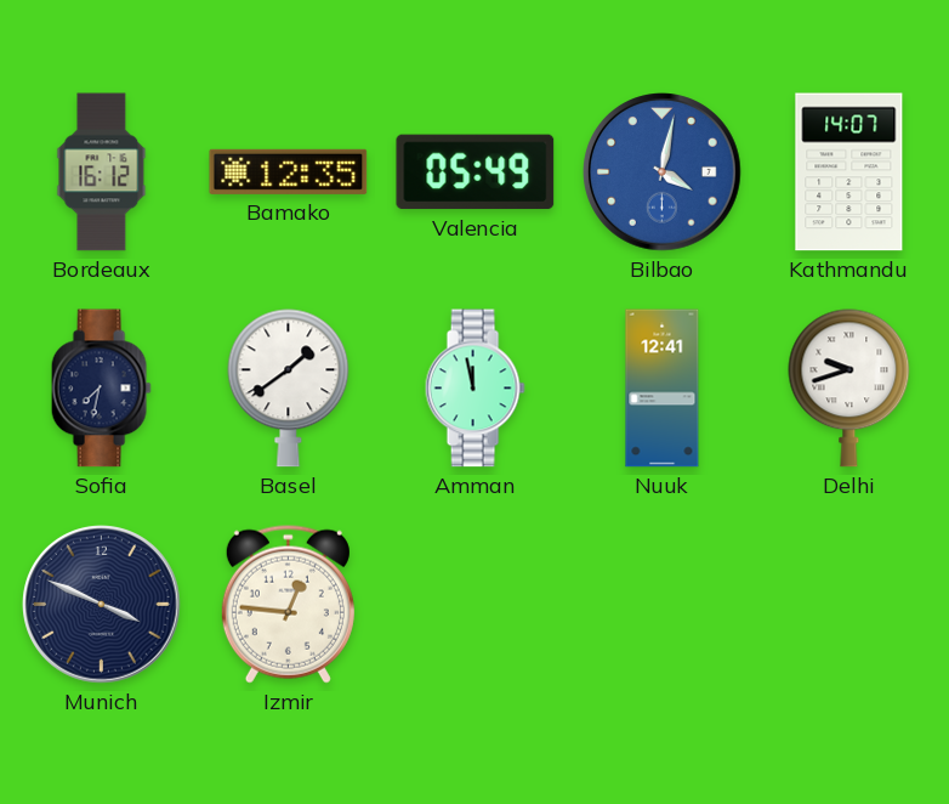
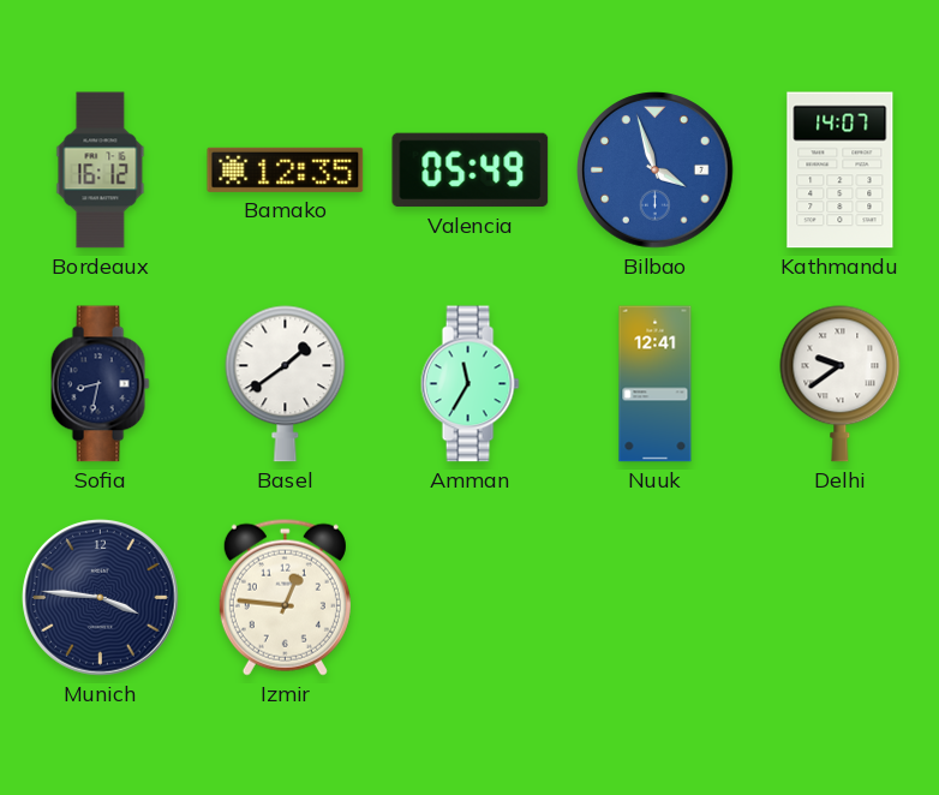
Bilbao: 4:02 -> 3:57
Sofia: 7:32 -> 8:32
Amman: 11:58 -> 11:35
Delhi: 9:42 -> 9:39
Munich: 3:49 -> 3:46
